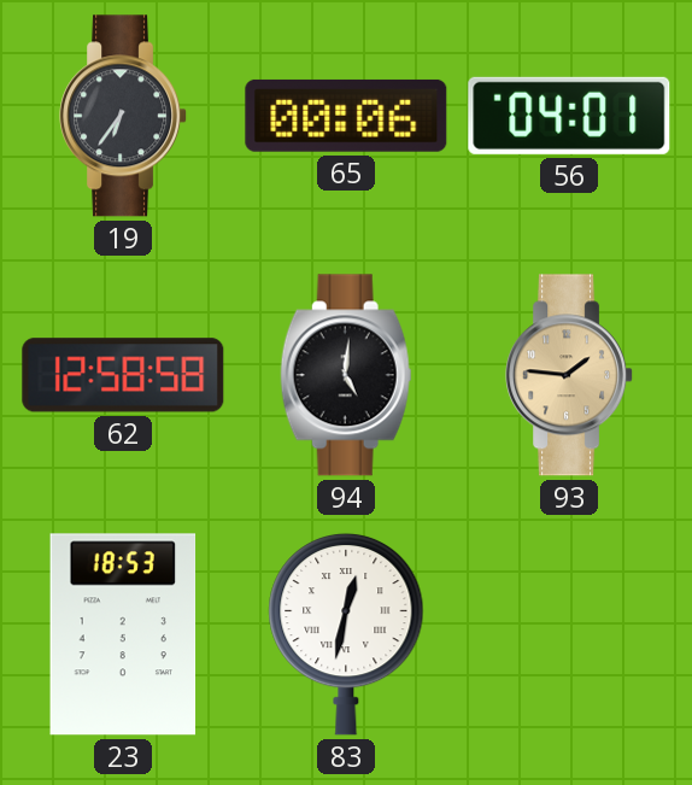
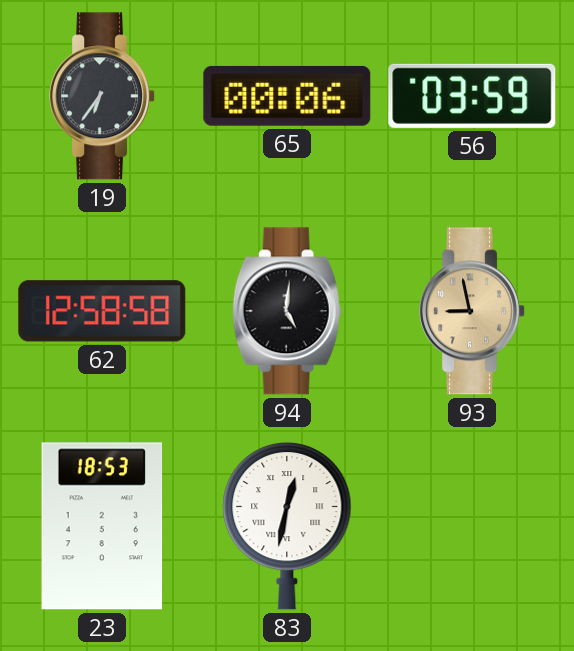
56: 04:01 -> 03:59
93: 1:46 -> 8:58
